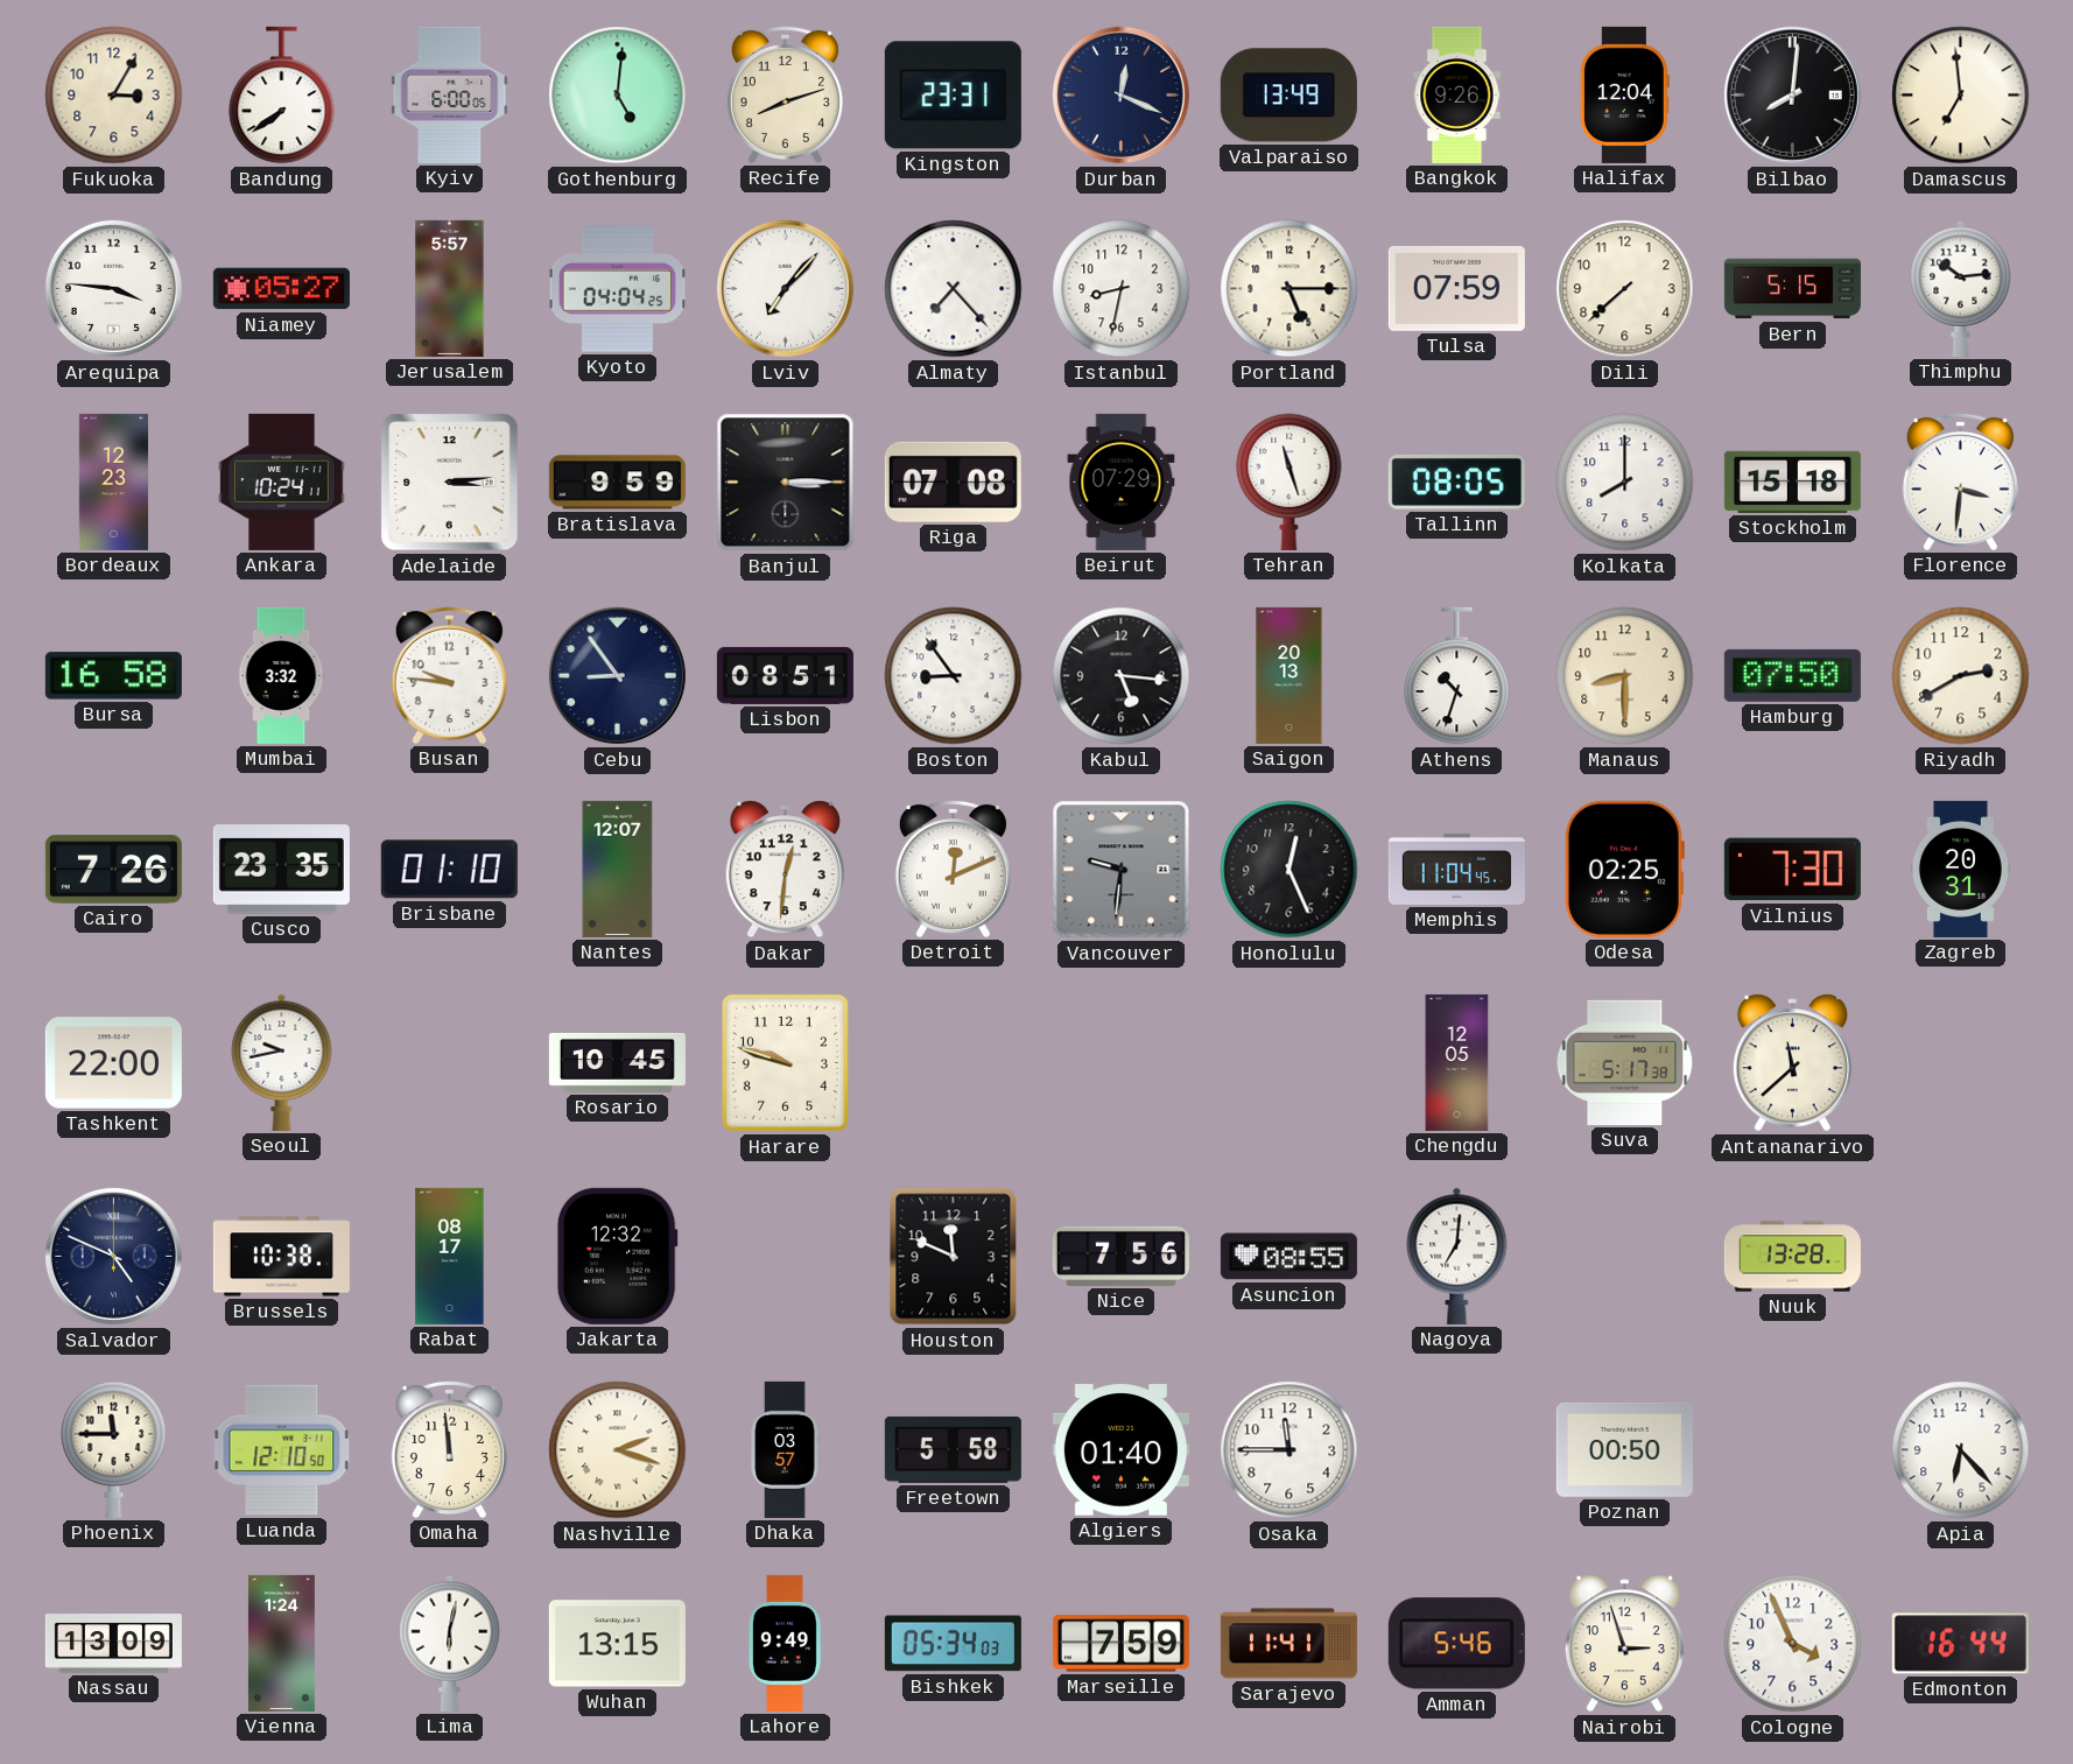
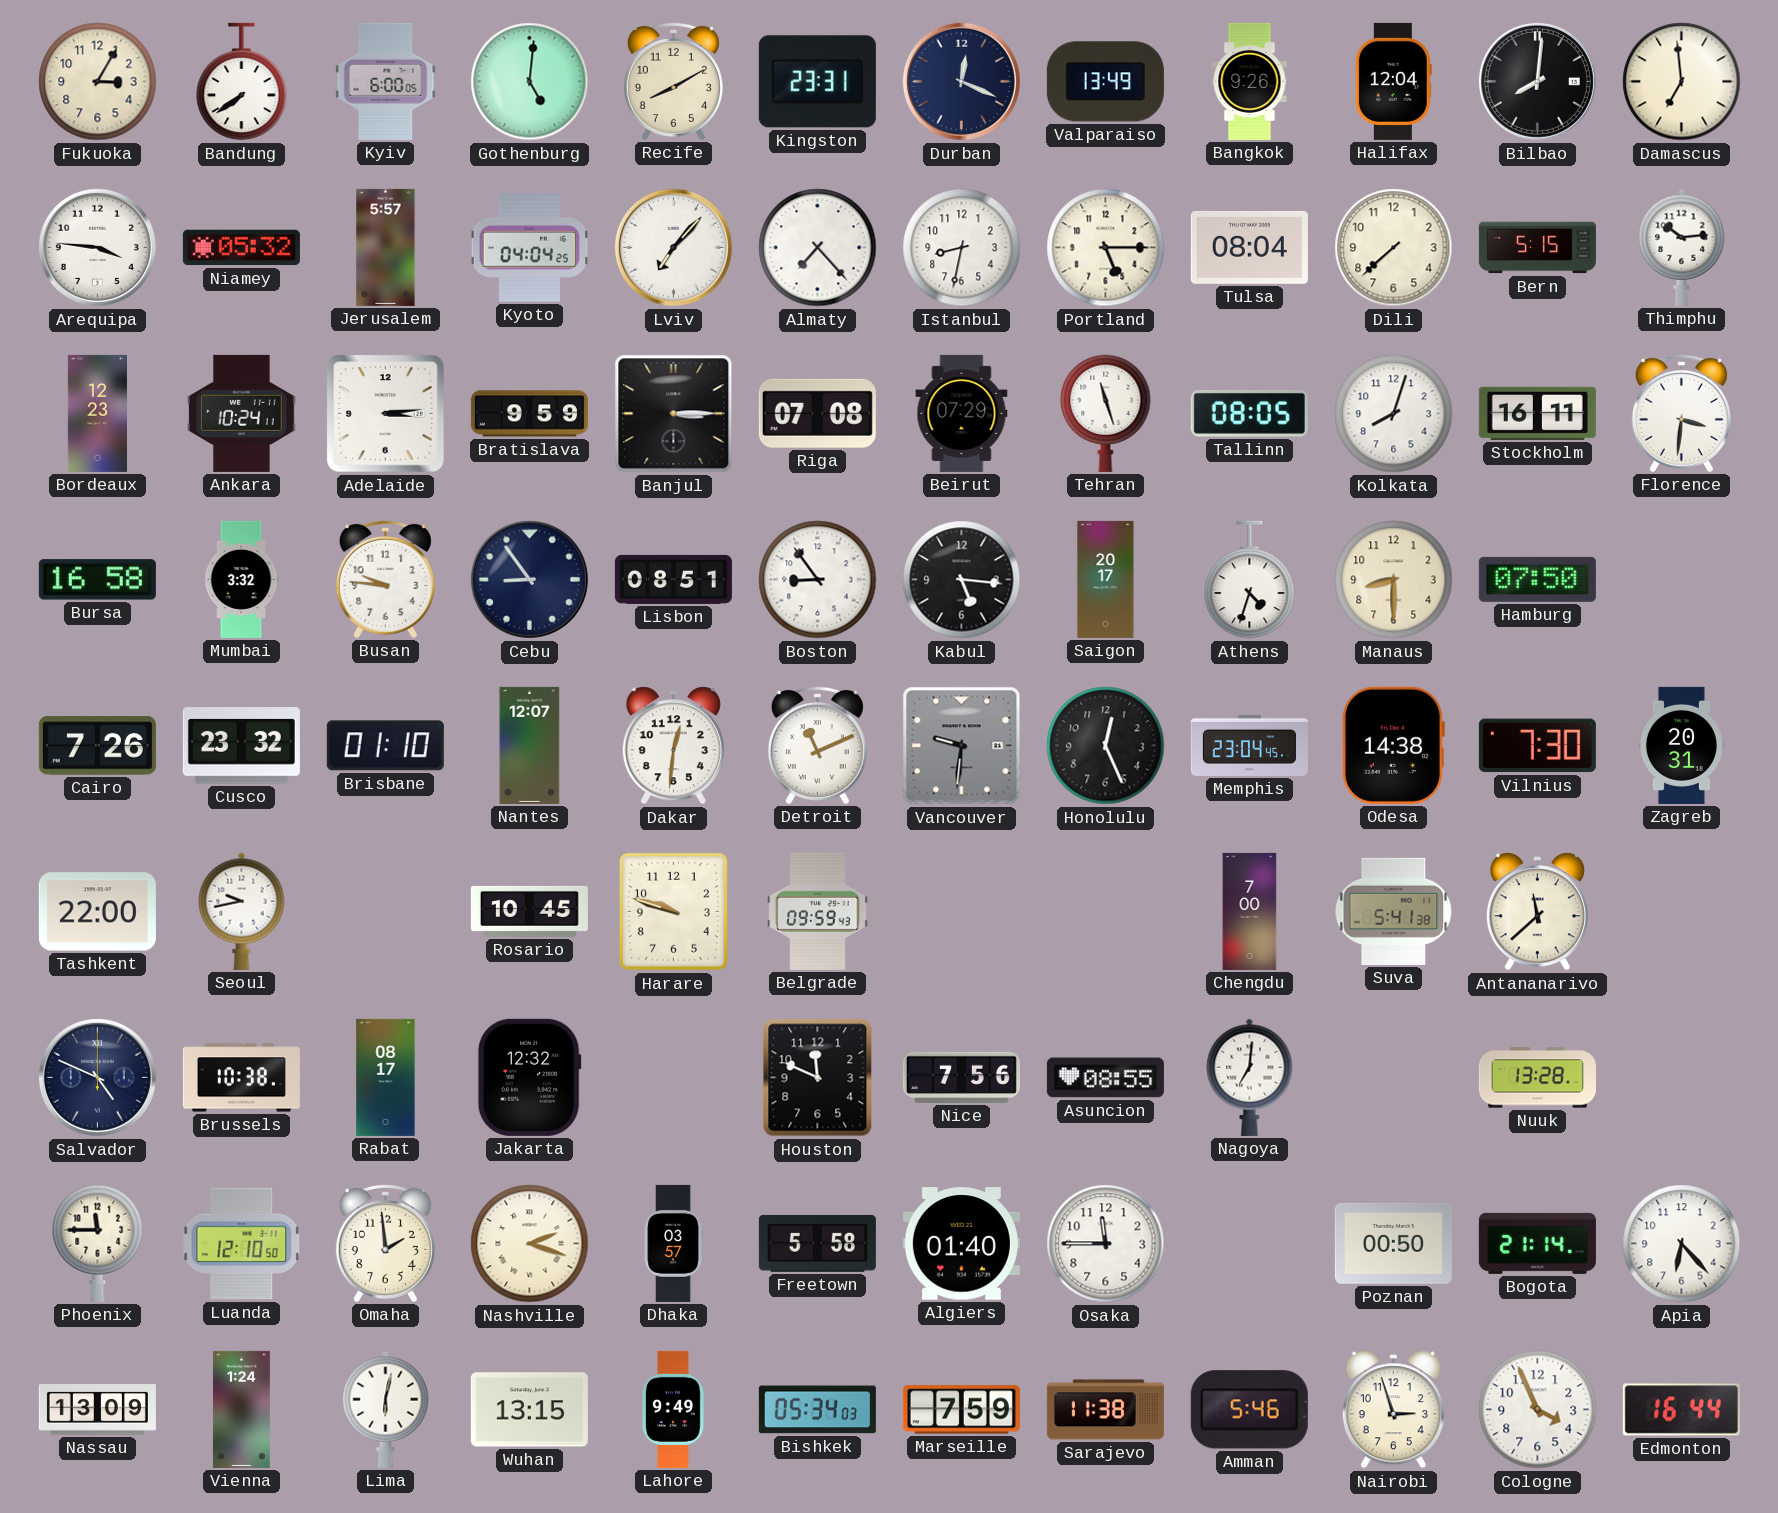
Recife: 8:12 -> 8:10
Niamey: 05:27 -> 05:32
Tulsa: 07:59 -> 08:04
Kolkata: 8:00 -> 8:03
Stockholm: 15:18 -> 16:11
Saigon: 20:13 -> 20:17
Athens: 10:33 -> 4:33
Riyadh: 2:40 -> none
Cusco: 23:35 -> 23:32
Detroit: 12:11 -> 11:11
Memphis: 11:04 -> 23:04
Odesa: 02:25 -> 14:38
Belgrade: none -> 09:59
Chengdu: 12:05 -> 7:00
Suva: 5:17 -> 5:41
Omaha: 11:59 -> 1:59
Bogota: none -> 21:14
Sarajevo: 11:41 -> 11:38
